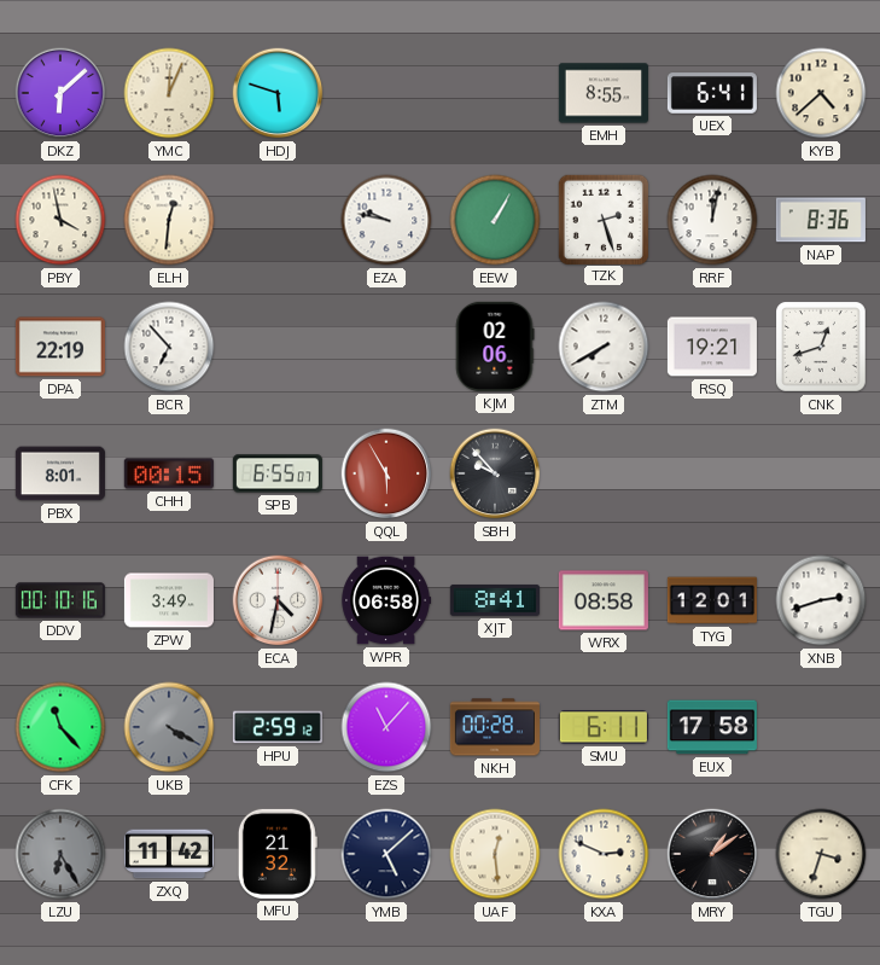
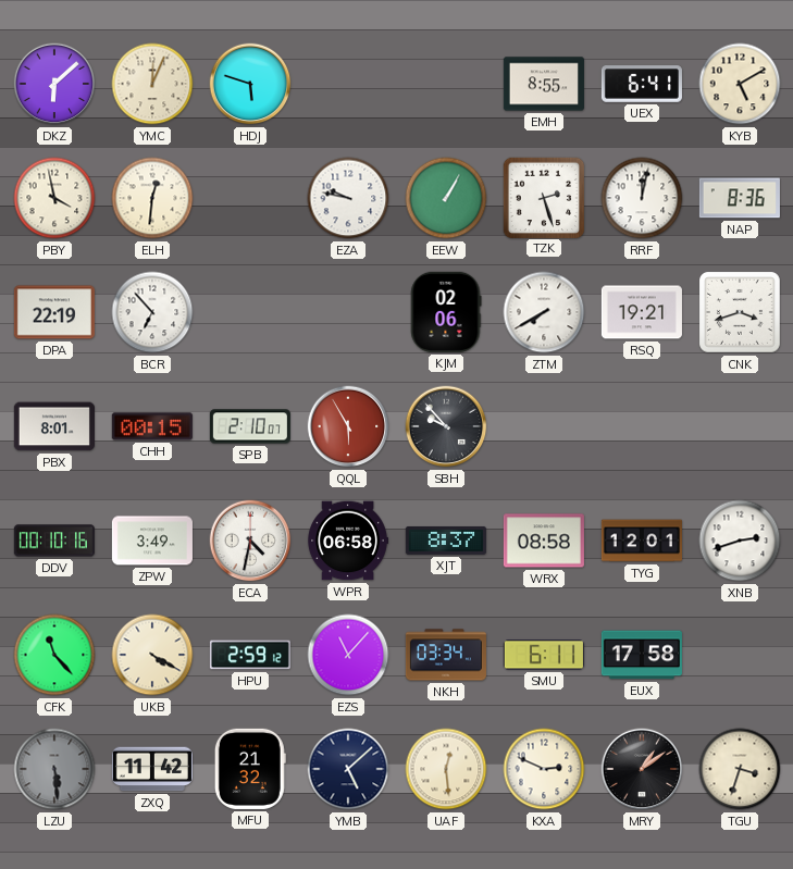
KYB: 4:38 -> 5:10
CNK: 12:42 -> 3:42
SPB: 6:55 -> 2:10
XJT: 8:41 -> 8:37
UKB dial: grey -> cream
NKH: 00:28 -> 03:34
LZU: 6:25 -> 5:29
